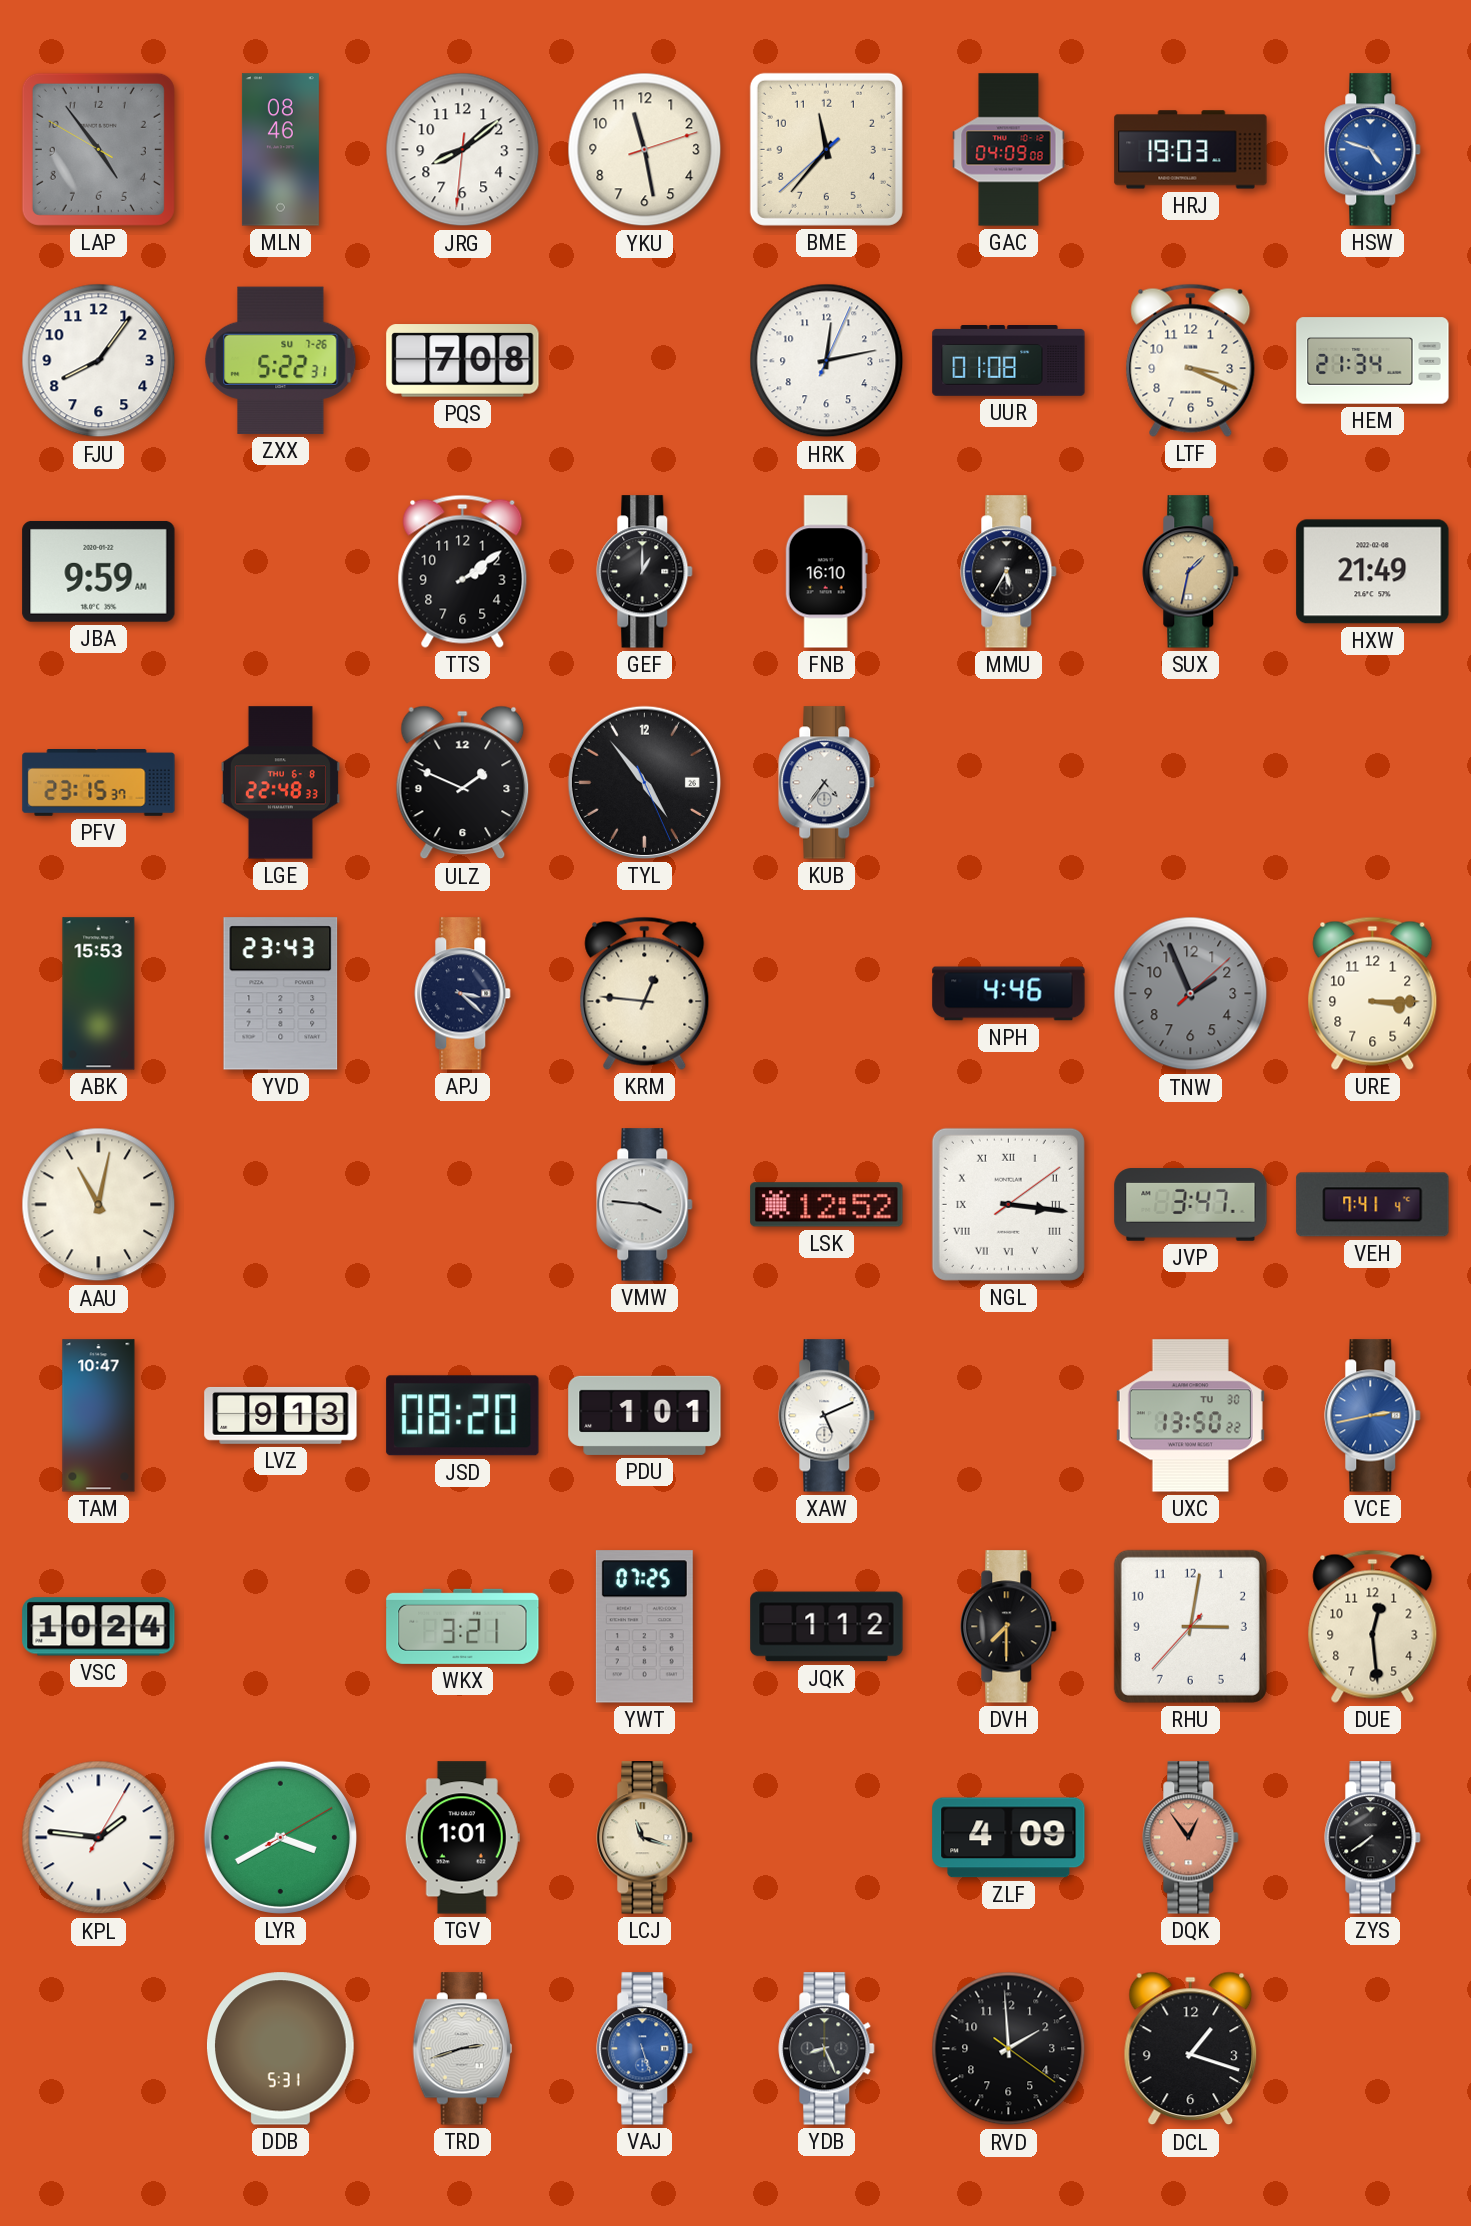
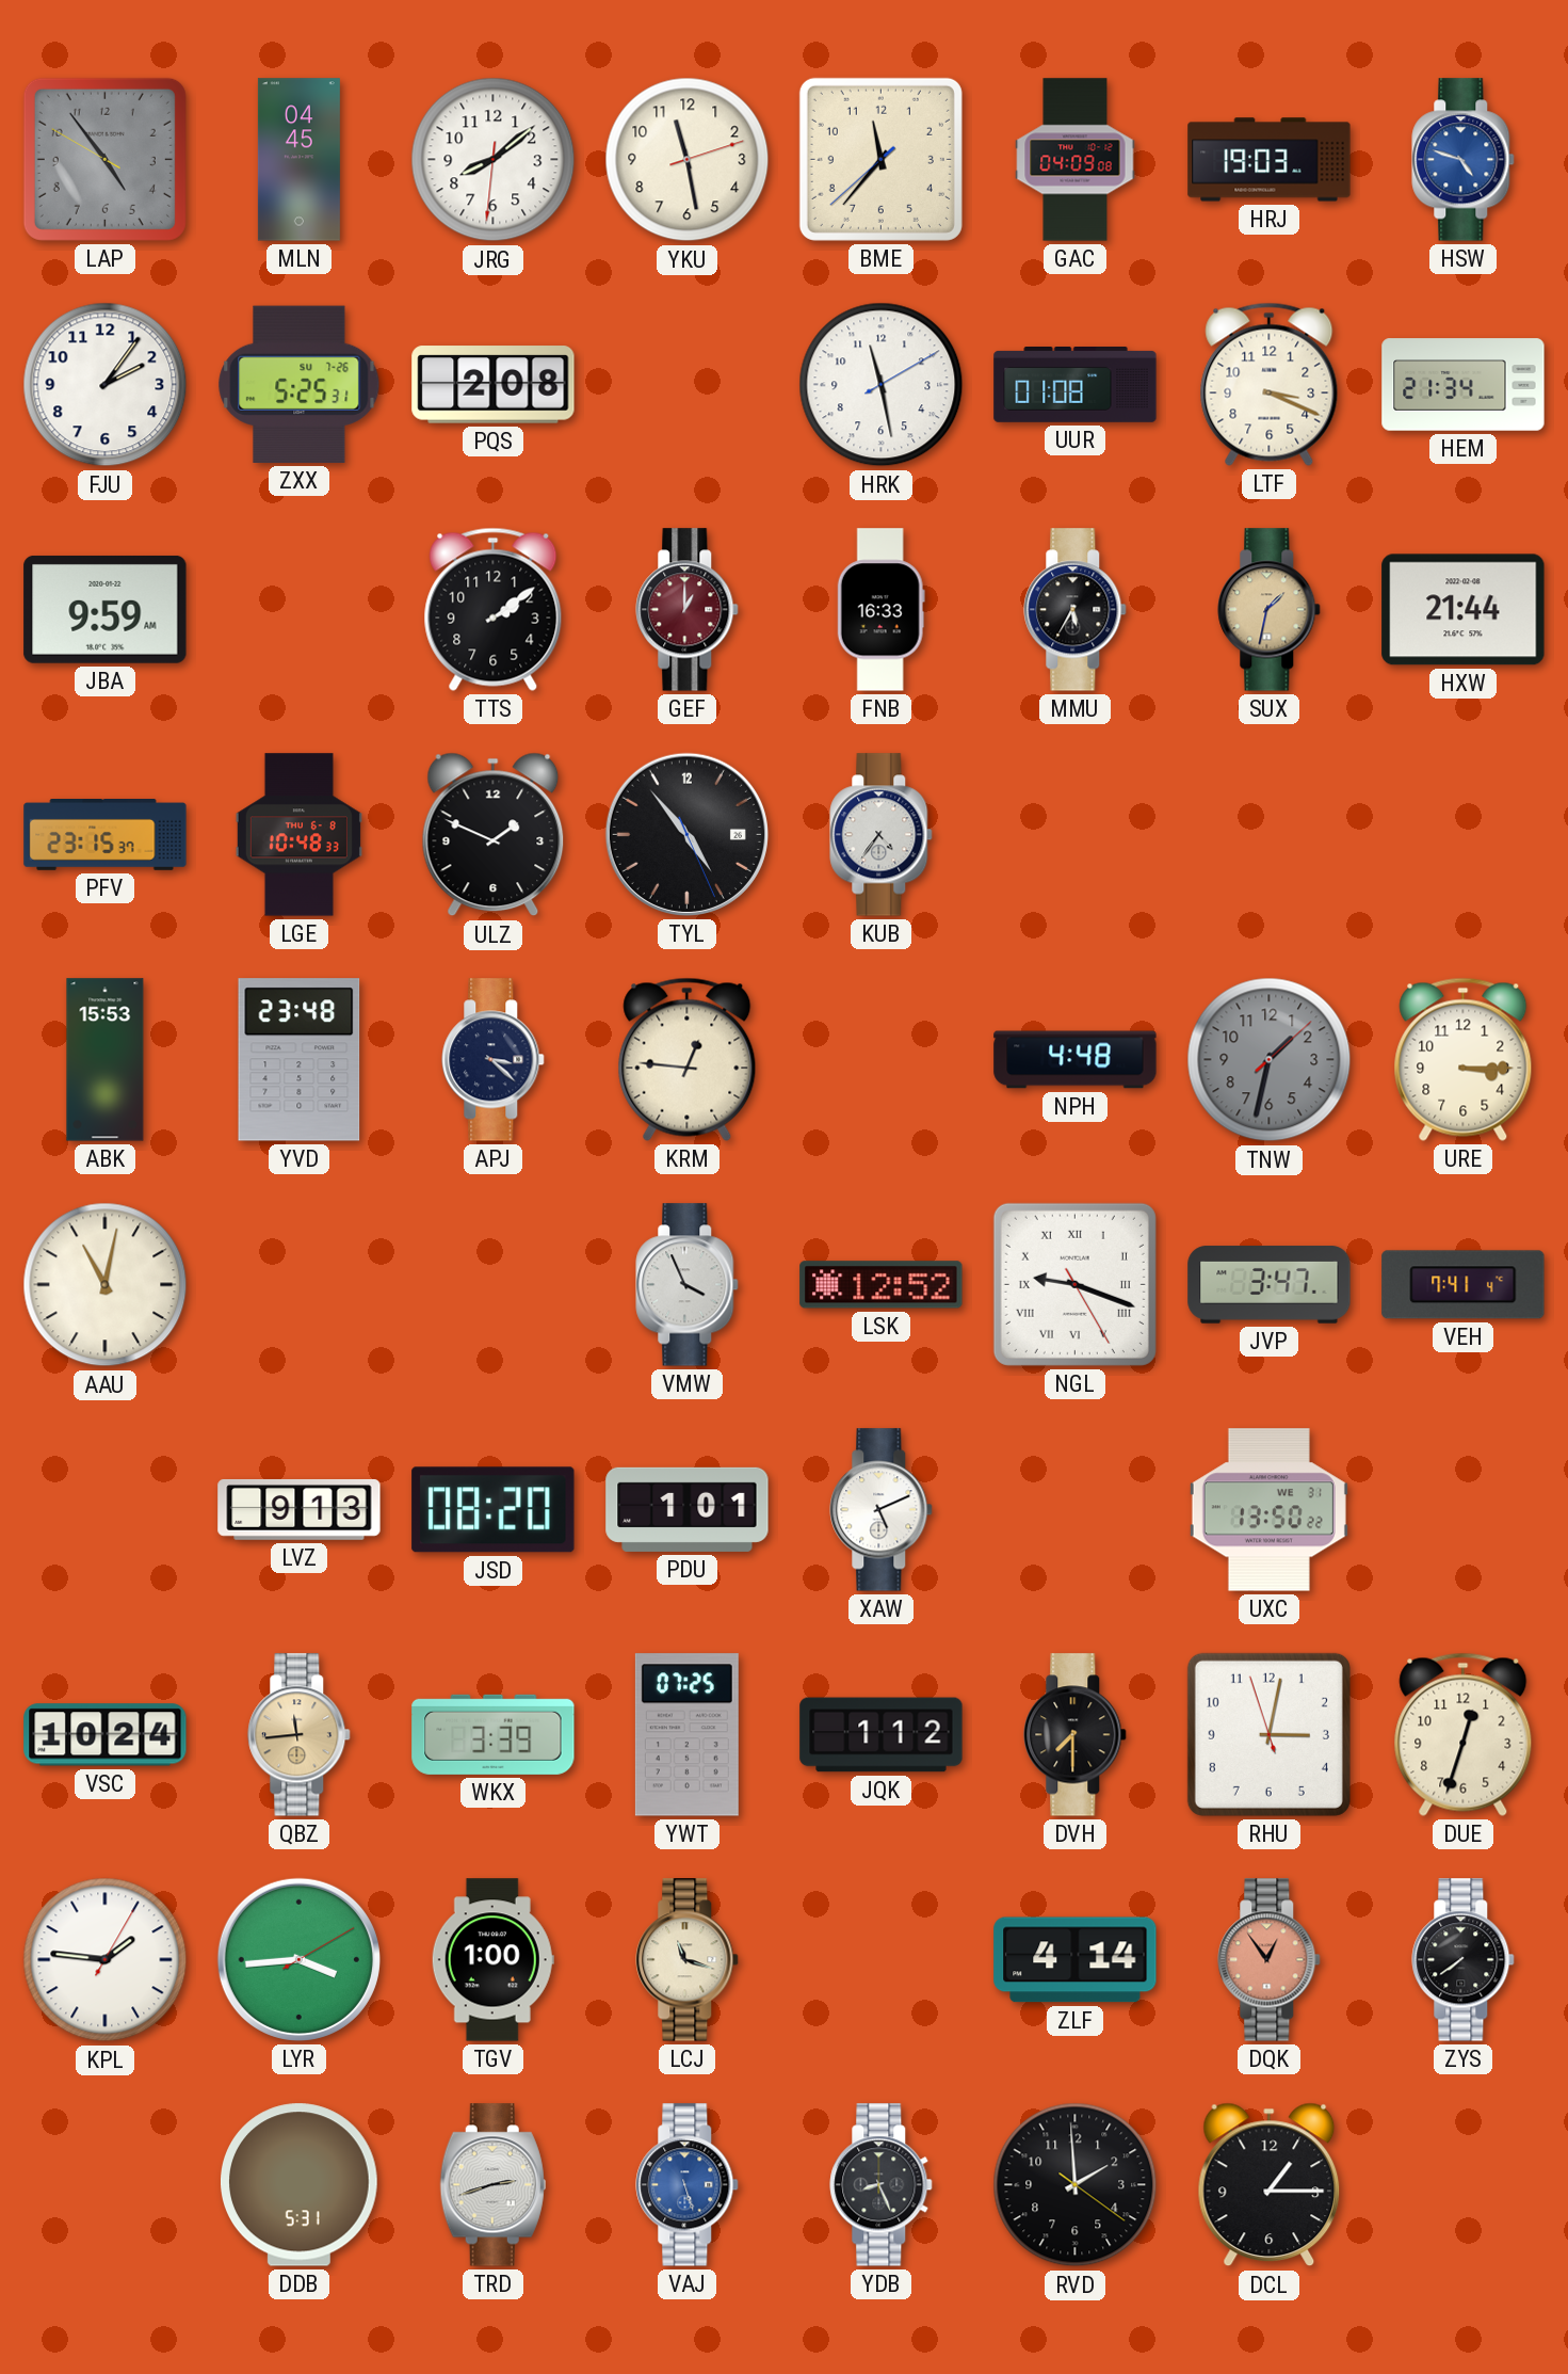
MLN: 08:46 -> 04:45
FJU: 8:06 -> 2:06
ZXX: 5:22 -> 5:25
PQS: 7:08 -> 2:08
HRK: 12:13 -> 11:28
GEF dial: black -> burgundy
FNB: 16:10 -> 16:33
HXW: 21:49 -> 21:44
LGE: 22:48 -> 10:48
YVD: 23:43 -> 23:48
NPH: 4:46 -> 4:48
TNW: 1:56 -> 1:32
VMW: 3:46 -> 3:56
NGL: 3:16 -> 9:18
TAM: 10:47 -> none
UXC date: TU 30 -> WE 31
VCE: 2:43 -> none
QBZ: none -> 11:44
WKX: 3:21 -> 3:39
RHU: 3:01:37 -> 3:01:57
DUE: 12:29 -> 12:33
LYR: 3:40 -> 3:44
TGV: 1:01 -> 1:00
ZLF: 4:09 -> 4:14
DCL: 1:18 -> 1:15
